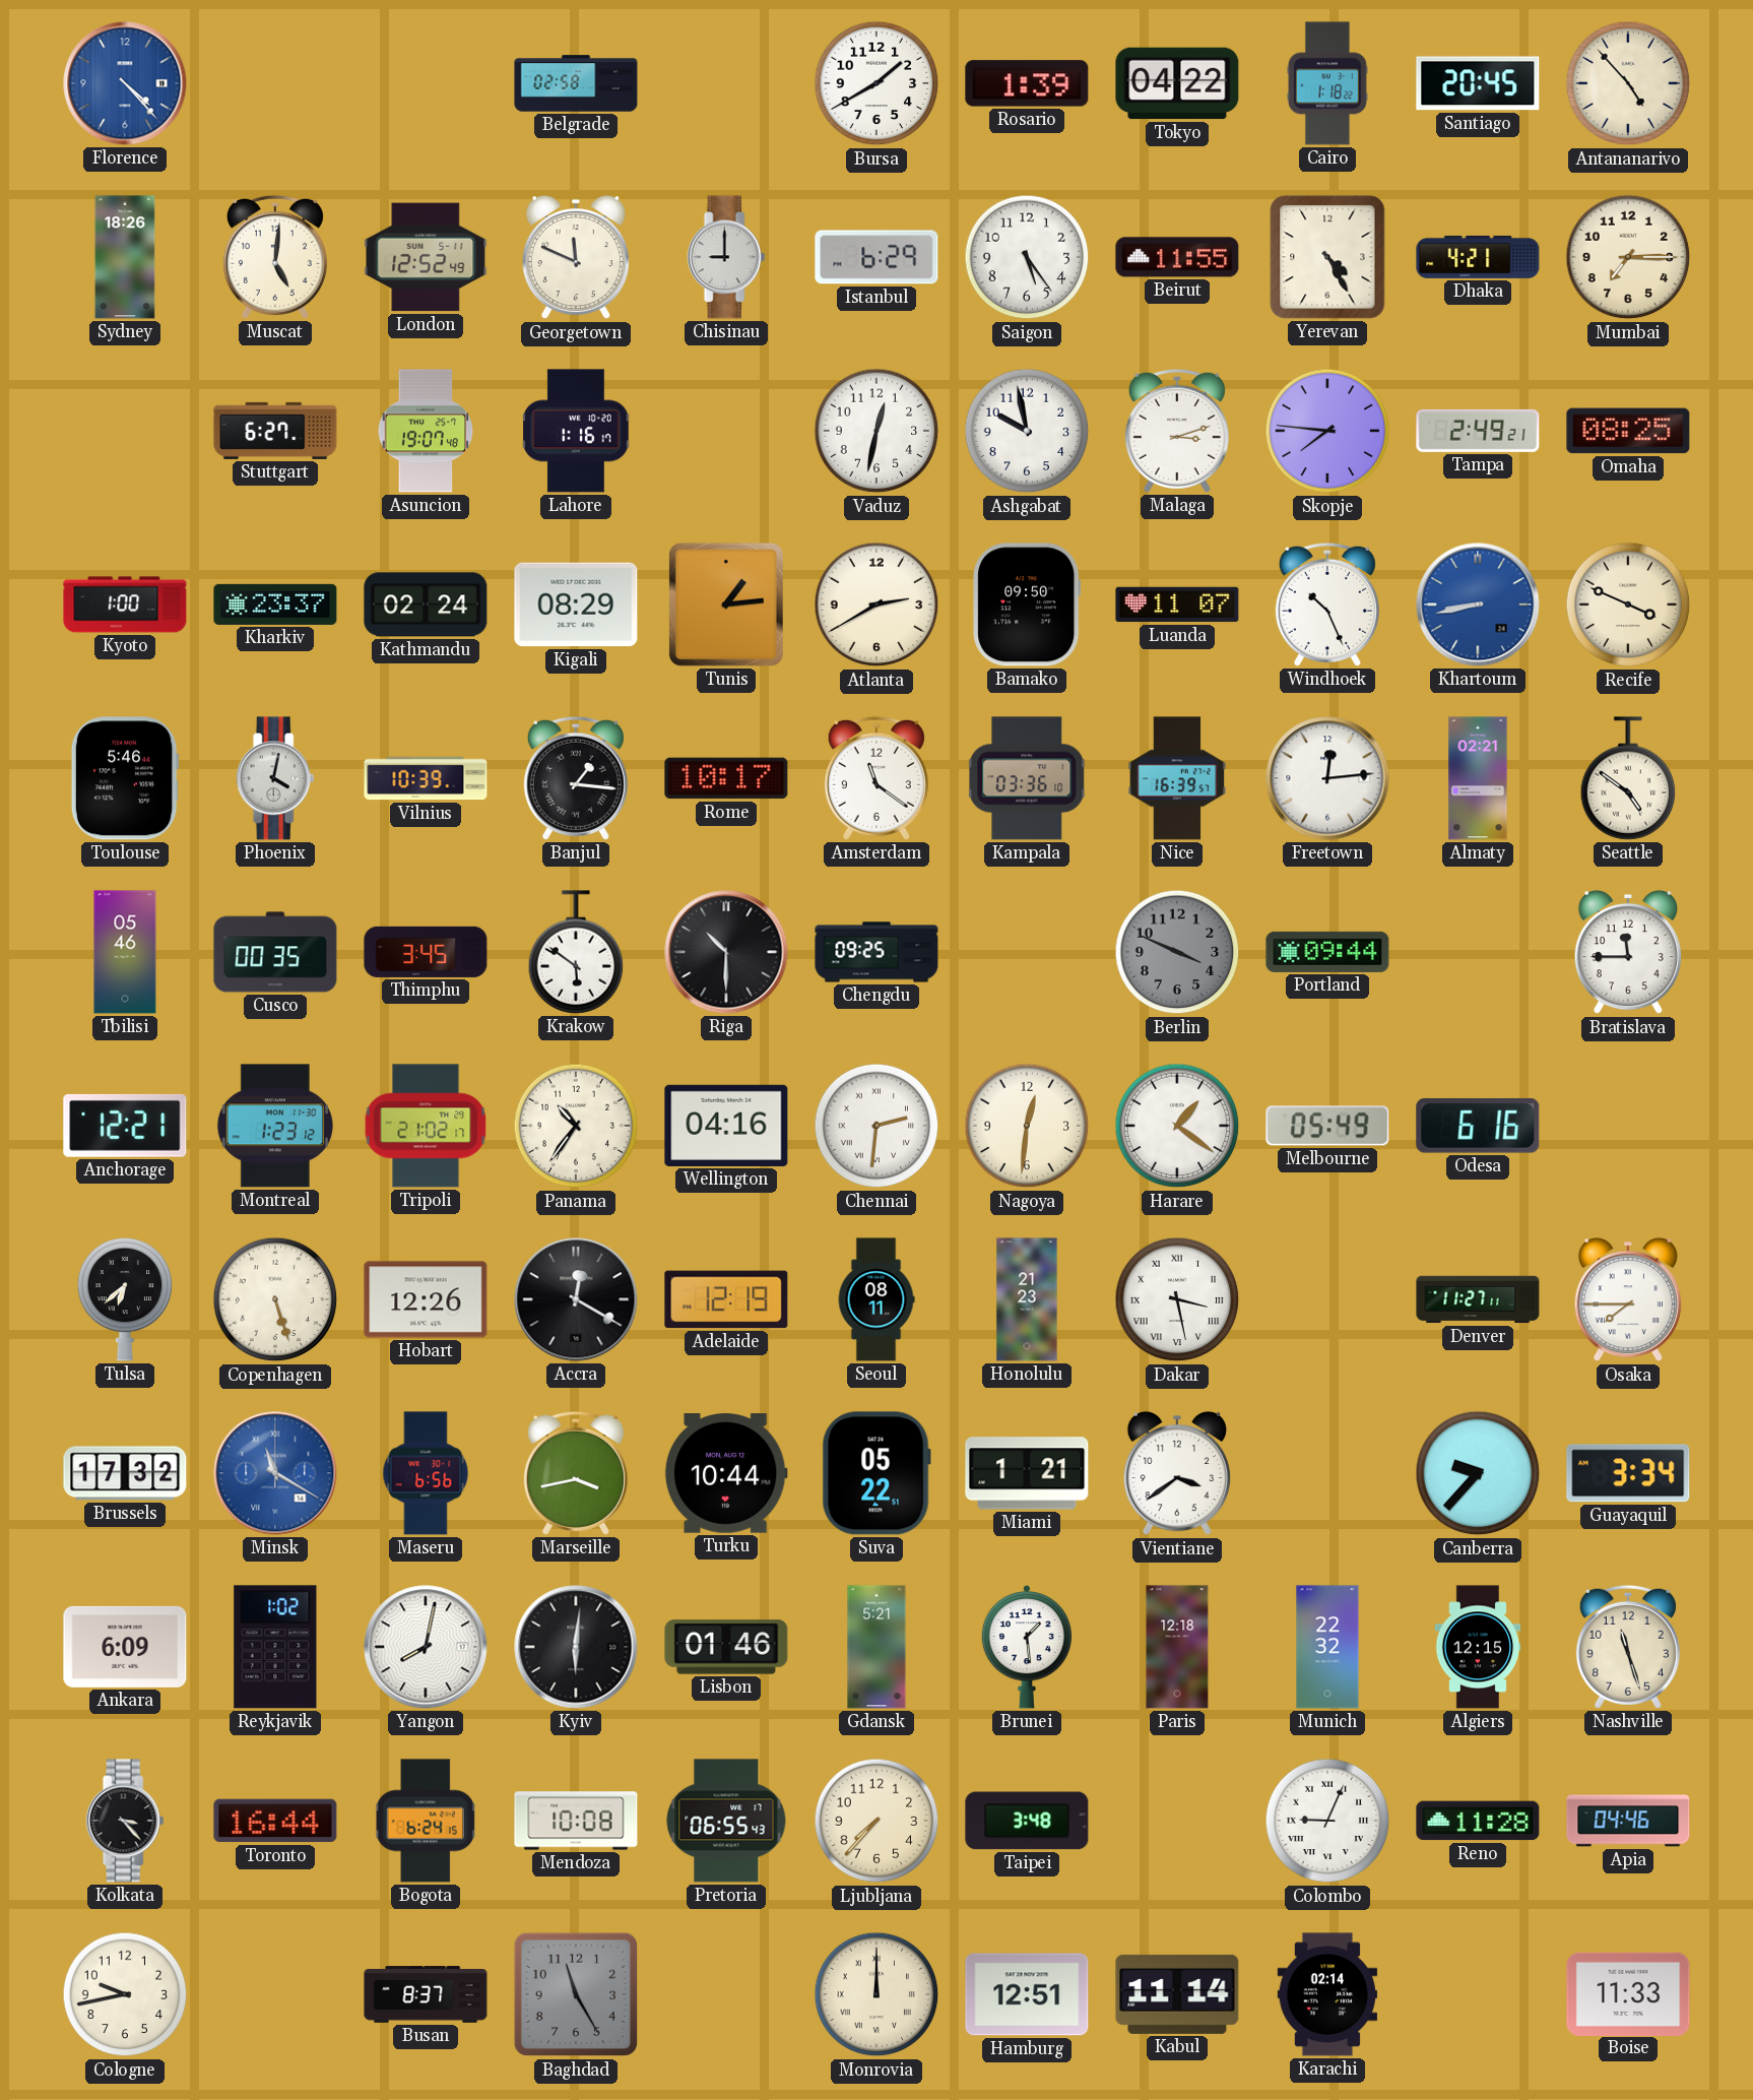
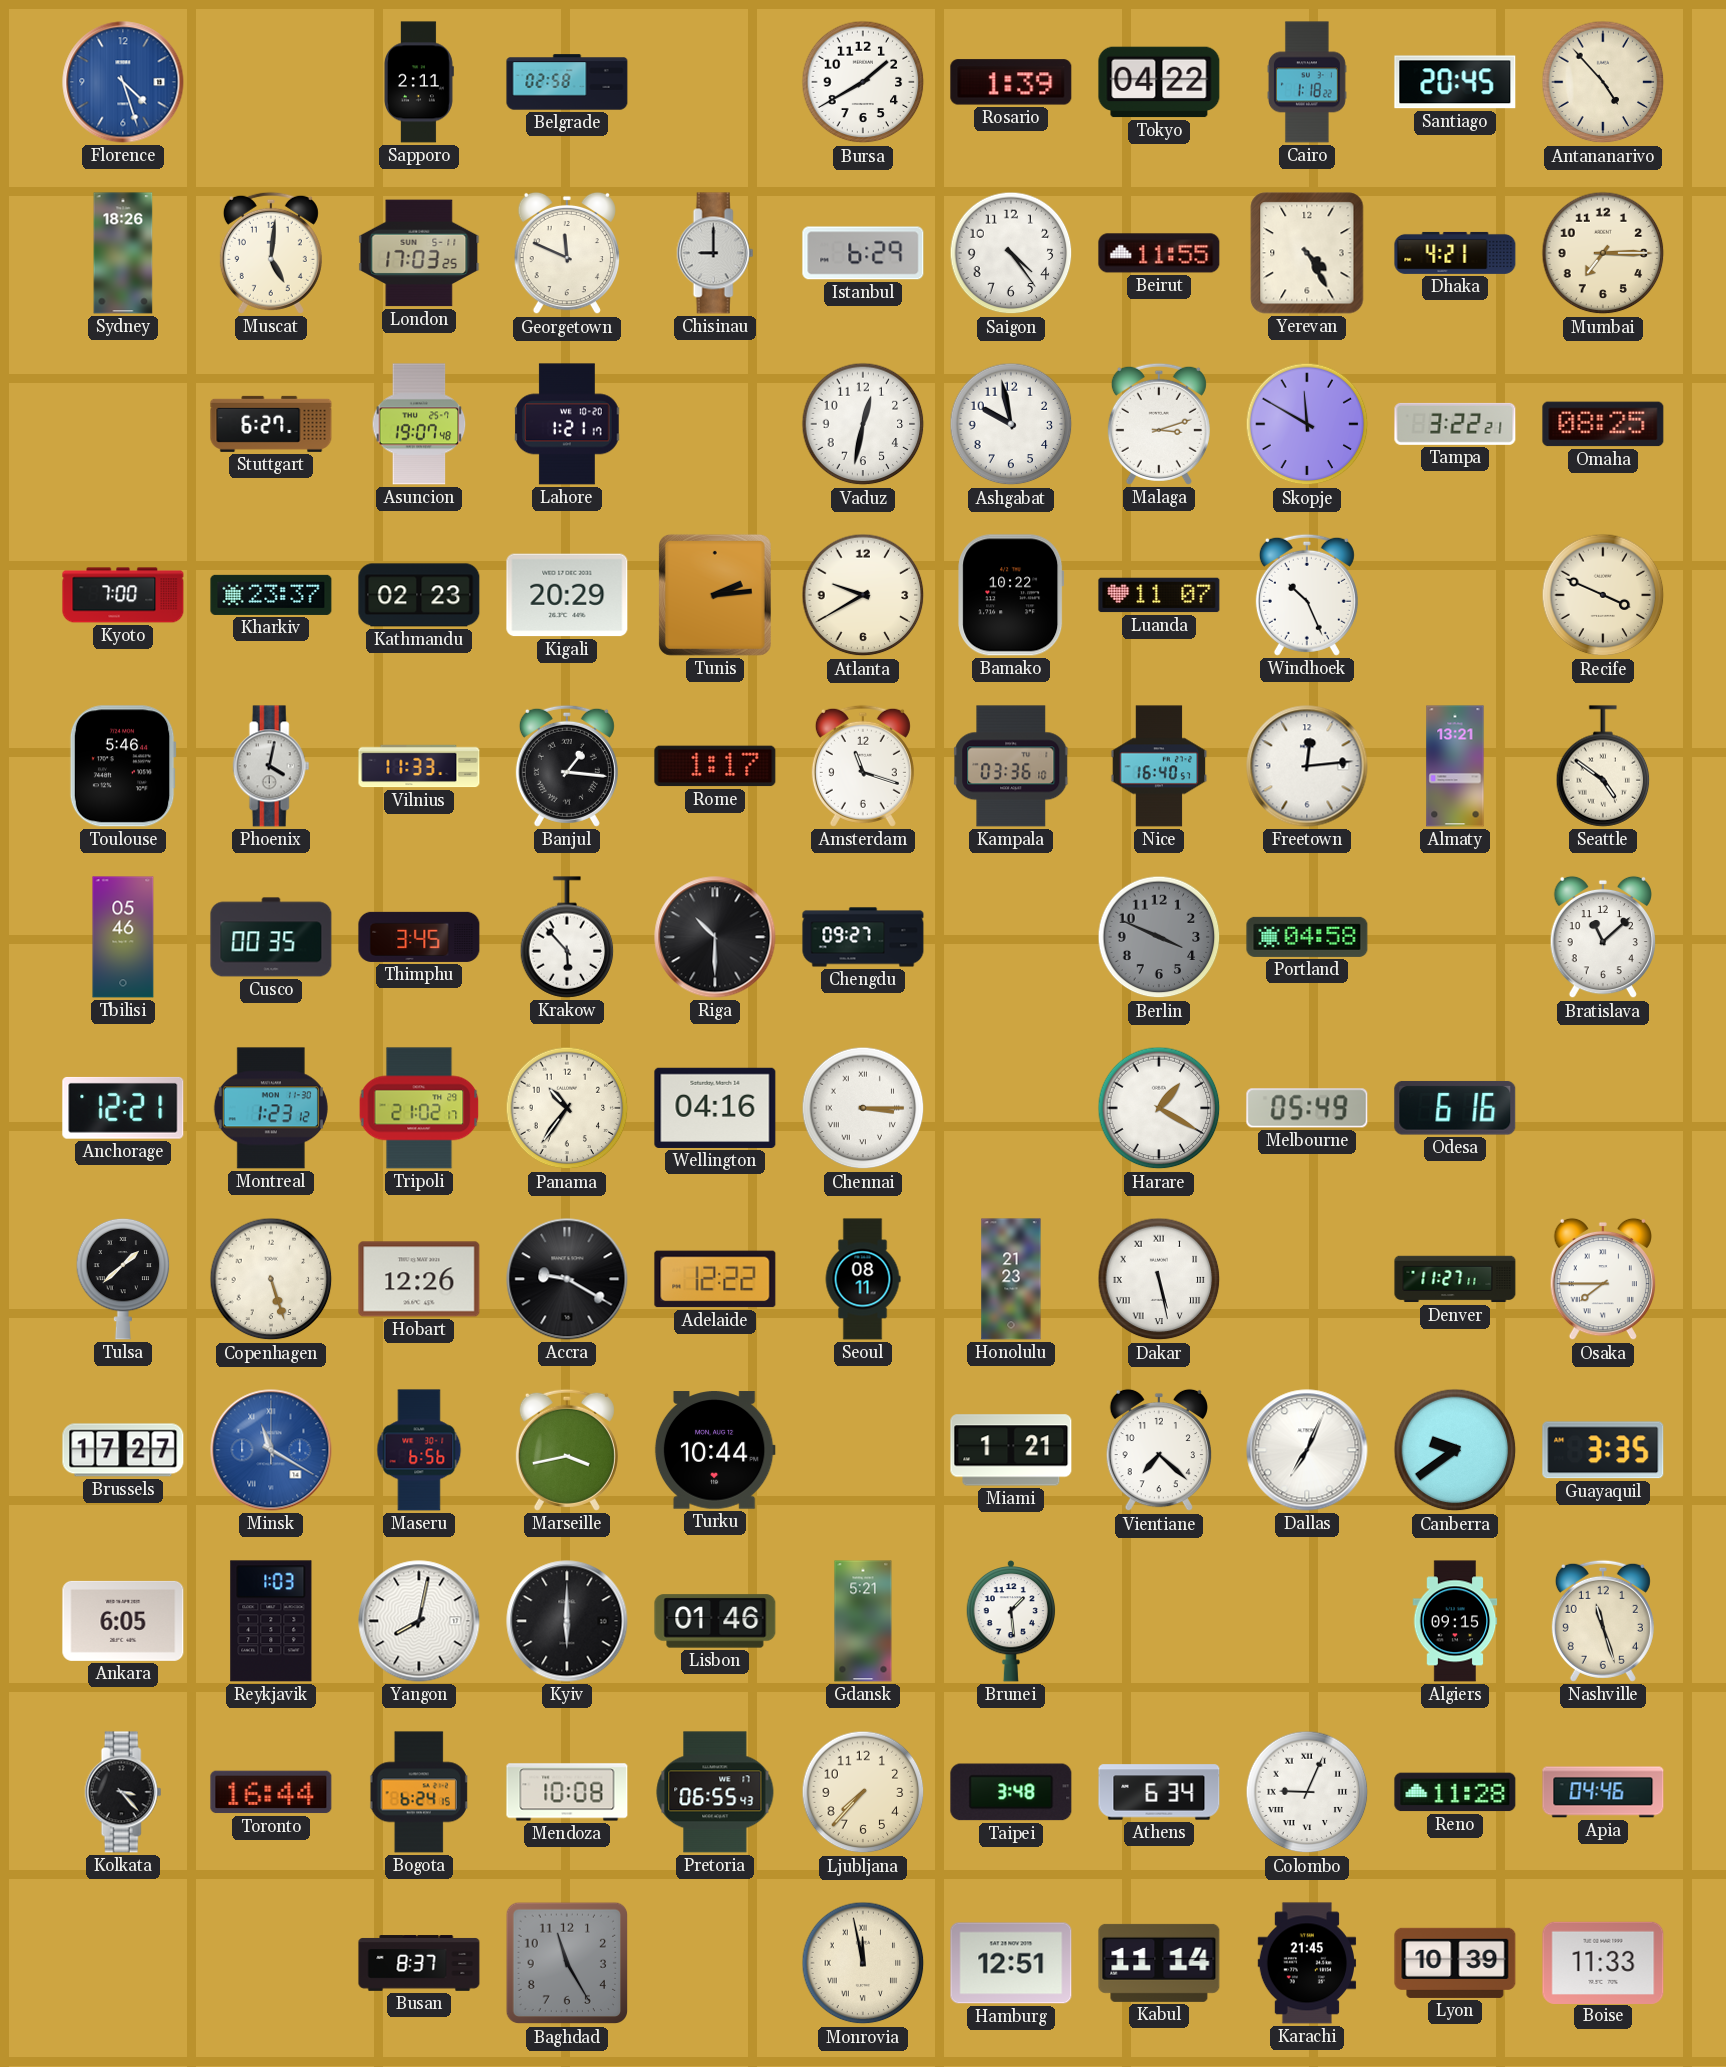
Florence: 4:23 -> 4:27
Sapporo: none -> 2:11
London: 12:52 -> 17:03
Saigon: 5:24 -> 4:24
Lahore: 1:16 -> 1:21
Skopje: 7:46 -> 11:50
Tampa: 2:49 -> 3:22
Kyoto: 1:00 -> 7:00
Kathmandu: 02:24 -> 02:23
Kigali: 08:29 -> 20:29
Tunis: 1:14 -> 2:14
Atlanta: 2:40 -> 9:40
Bamako: 09:50 -> 10:22
Khartoum: 8:43 -> none
Vilnius: 10:39 -> 11:33
Rome: 10:17 -> 1:17
Amsterdam: 11:21 -> 11:18
Nice: 16:39 -> 16:40
Almaty: 02:21 -> 13:21
Krakow: 5:51 -> 5:53
Chengdu: 09:25 -> 09:27
Portland: 09:44 -> 04:58
Bratislava: 11:45 -> 11:08
Chennai: 2:31 -> 3:15
Nagoya: 12:31 -> none
Harare: 1:21 -> 1:20
Tulsa: 6:38 -> 1:38
Accra: 12:20 -> 9:20
Adelaide: 12:19 -> 12:22
Dakar: 3:28 -> 5:28
Brussels: 17:32 -> 17:27
Suva: 05:22 -> none
Vientiane: 3:39 -> 7:22
Dallas: none -> 7:04
Canberra: 9:37 -> 9:39
Guayaquil: 3:34 -> 3:35
Ankara: 6:09 -> 6:05
Reykjavik: 1:02 -> 1:03
Kyiv: 6:01 -> 6:00
Paris: 12:18 -> none
Munich: 22:32 -> none
Algiers: 12:15 -> 09:15
Athens: none -> 6:34
Cologne: 9:43 -> none
Monrovia: 12:00 -> 11:58
Karachi: 02:14 -> 21:45
Lyon: none -> 10:39
